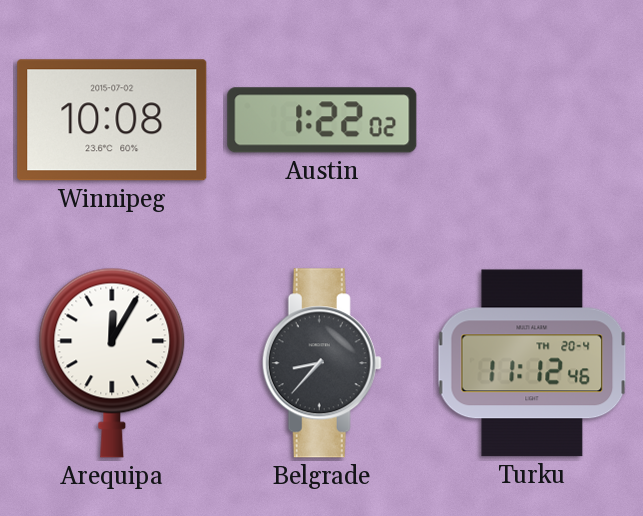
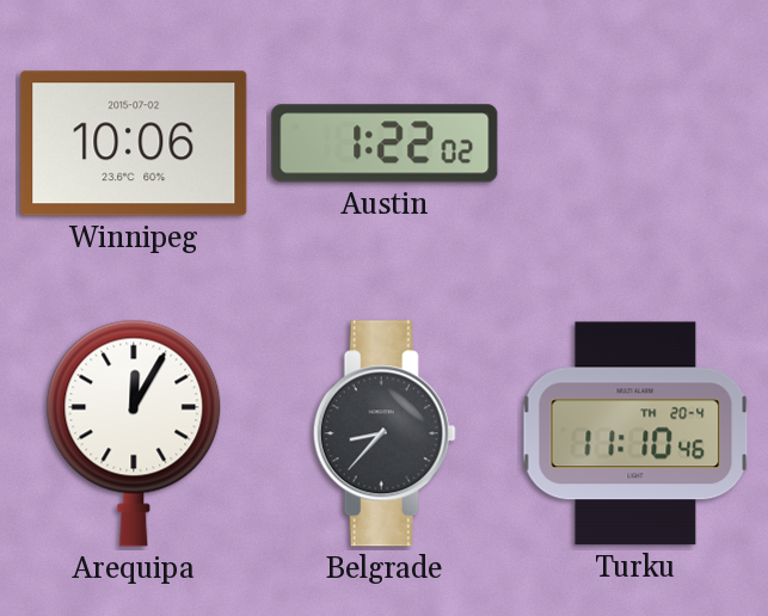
Winnipeg: 10:08 -> 10:06
Turku: 11:12 -> 11:10
